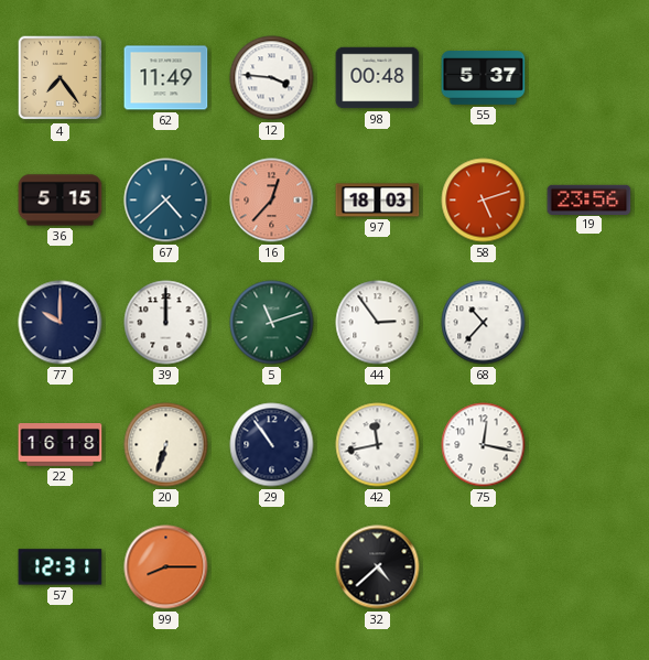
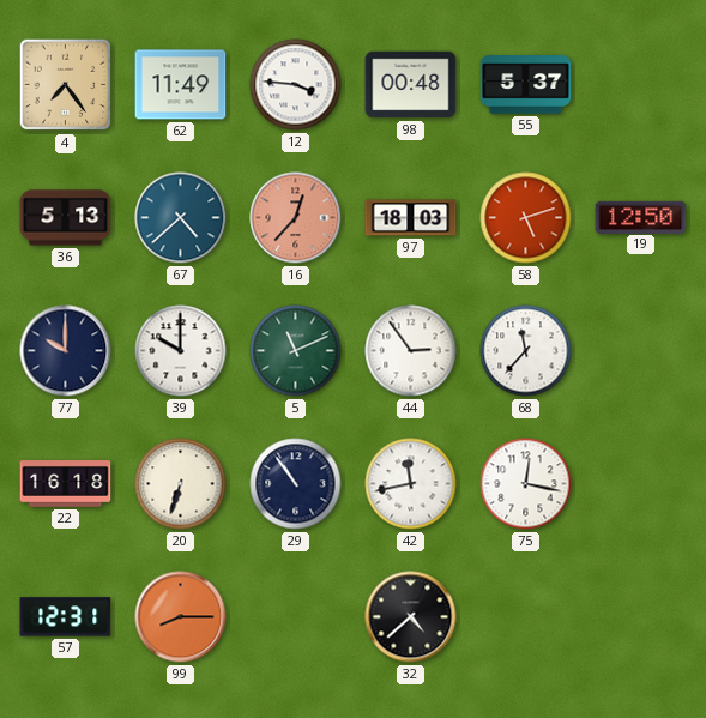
36: 5:15 -> 5:13
19: 23:56 -> 12:50
39: 12:00 -> 10:00
5: 11:12 -> 11:11
68: 10:37 -> 11:37
